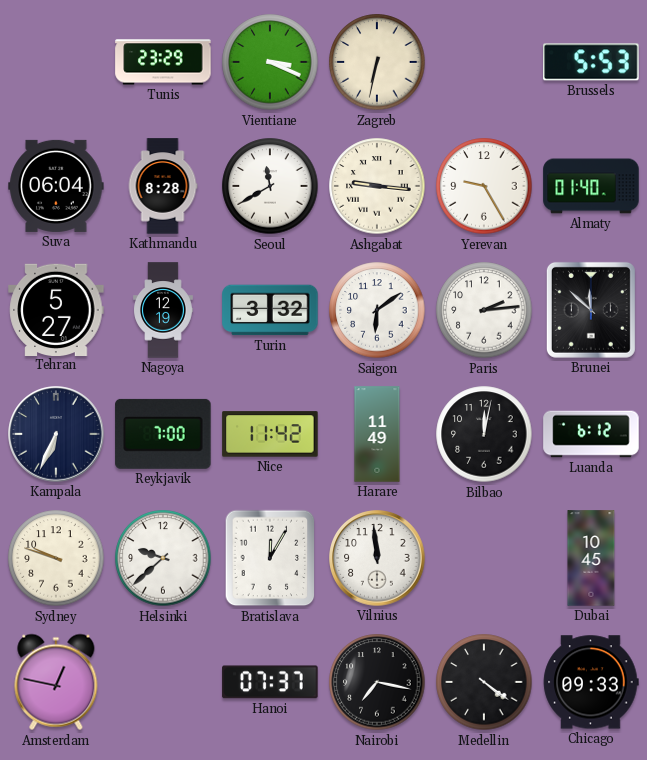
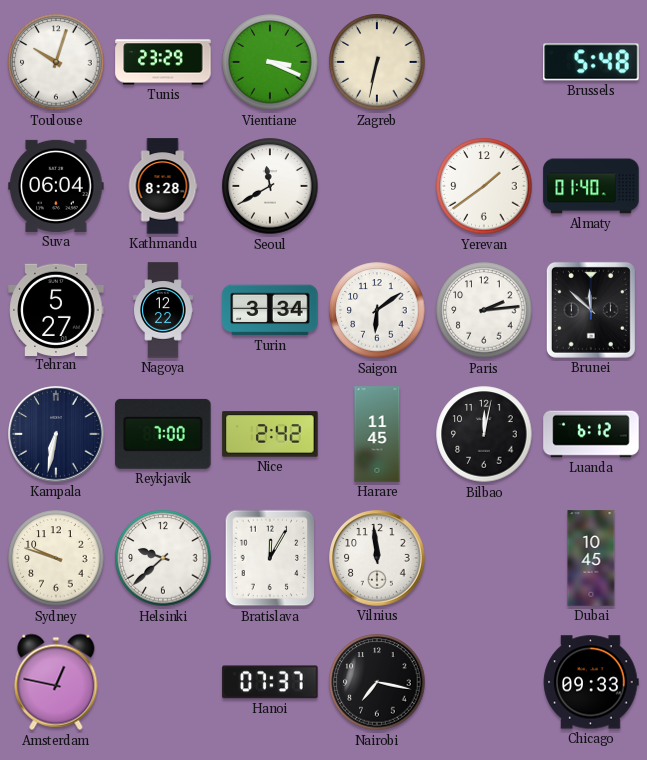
Toulouse: none -> 10:03
Brussels: 5:53 -> 5:48
Ashgabat: 9:16 -> none
Yerevan: 9:25 -> 1:39
Nagoya: 12:19 -> 12:22
Turin: 3:32 -> 3:34
Kampala: 6:34 -> 6:32
Nice: 11:42 -> 2:42
Harare: 11:49 -> 11:45
Medellin: 4:21 -> none
